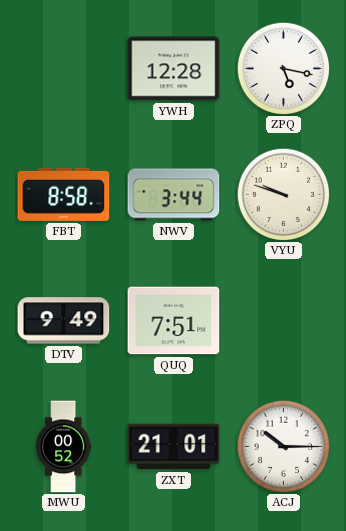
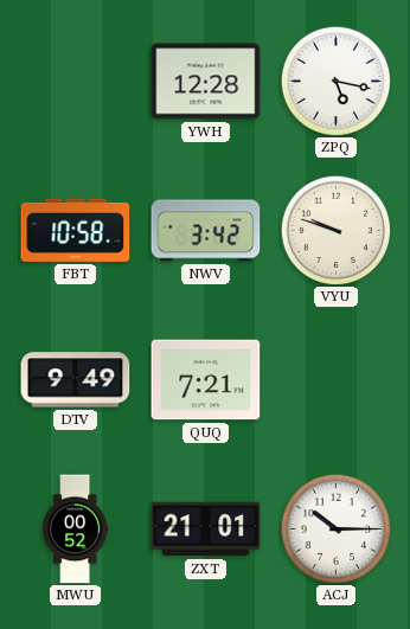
FBT: 8:58 -> 10:58
NWV: 3:44 -> 3:42
QUQ: 7:51 -> 7:21
